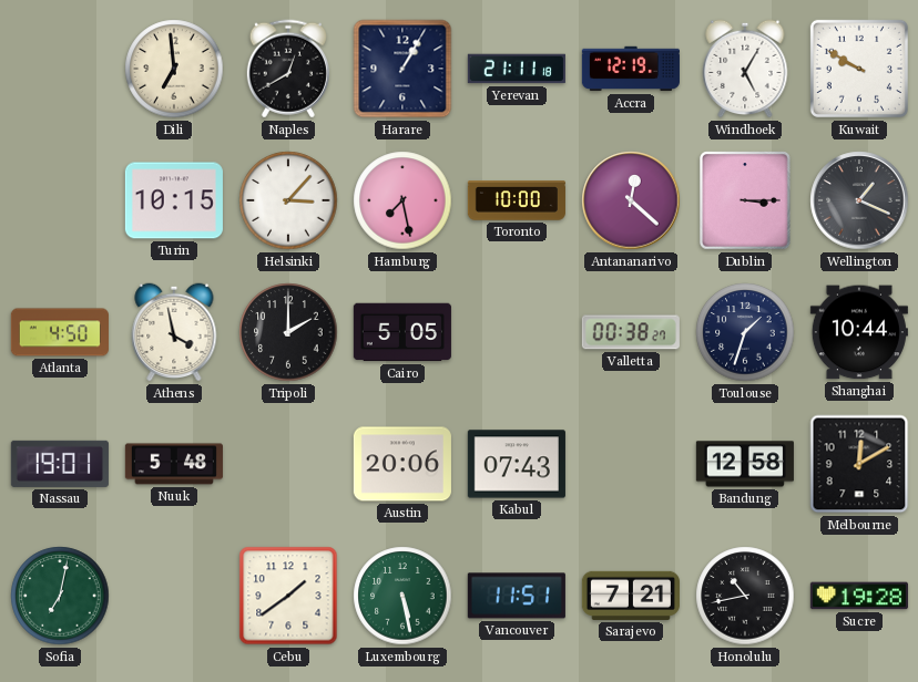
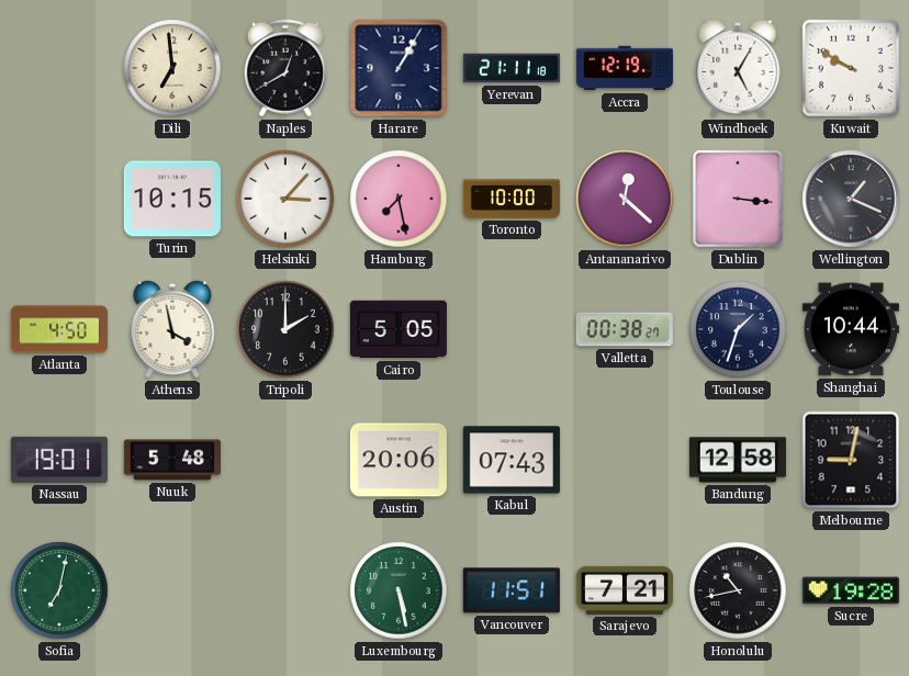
Dublin: 3:15 -> 3:16
Melbourne: 12:10 -> 9:02
Cebu: 1:39 -> none
